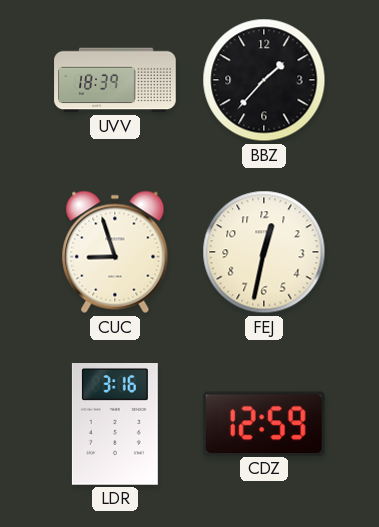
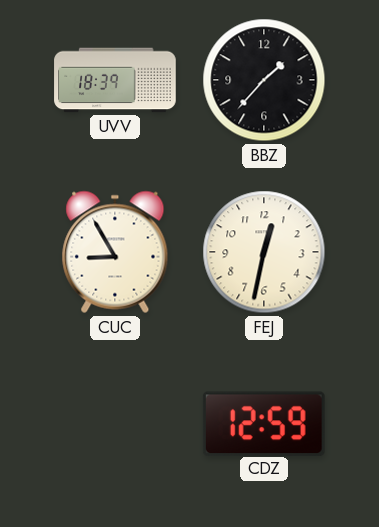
CUC: 8:57 -> 8:55
LDR: 3:16 -> none
